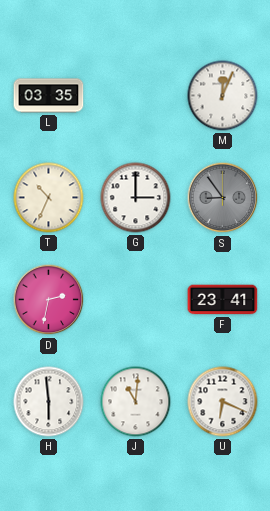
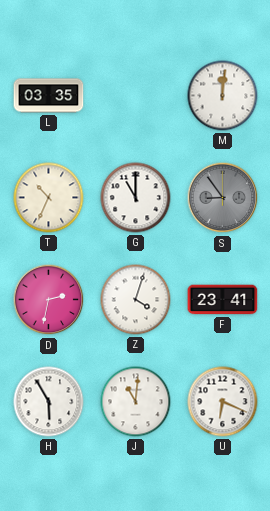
M: 12:04 -> 12:01
G: 3:00 -> 11:00
Z: none -> 4:03
H: 5:59 -> 5:55
